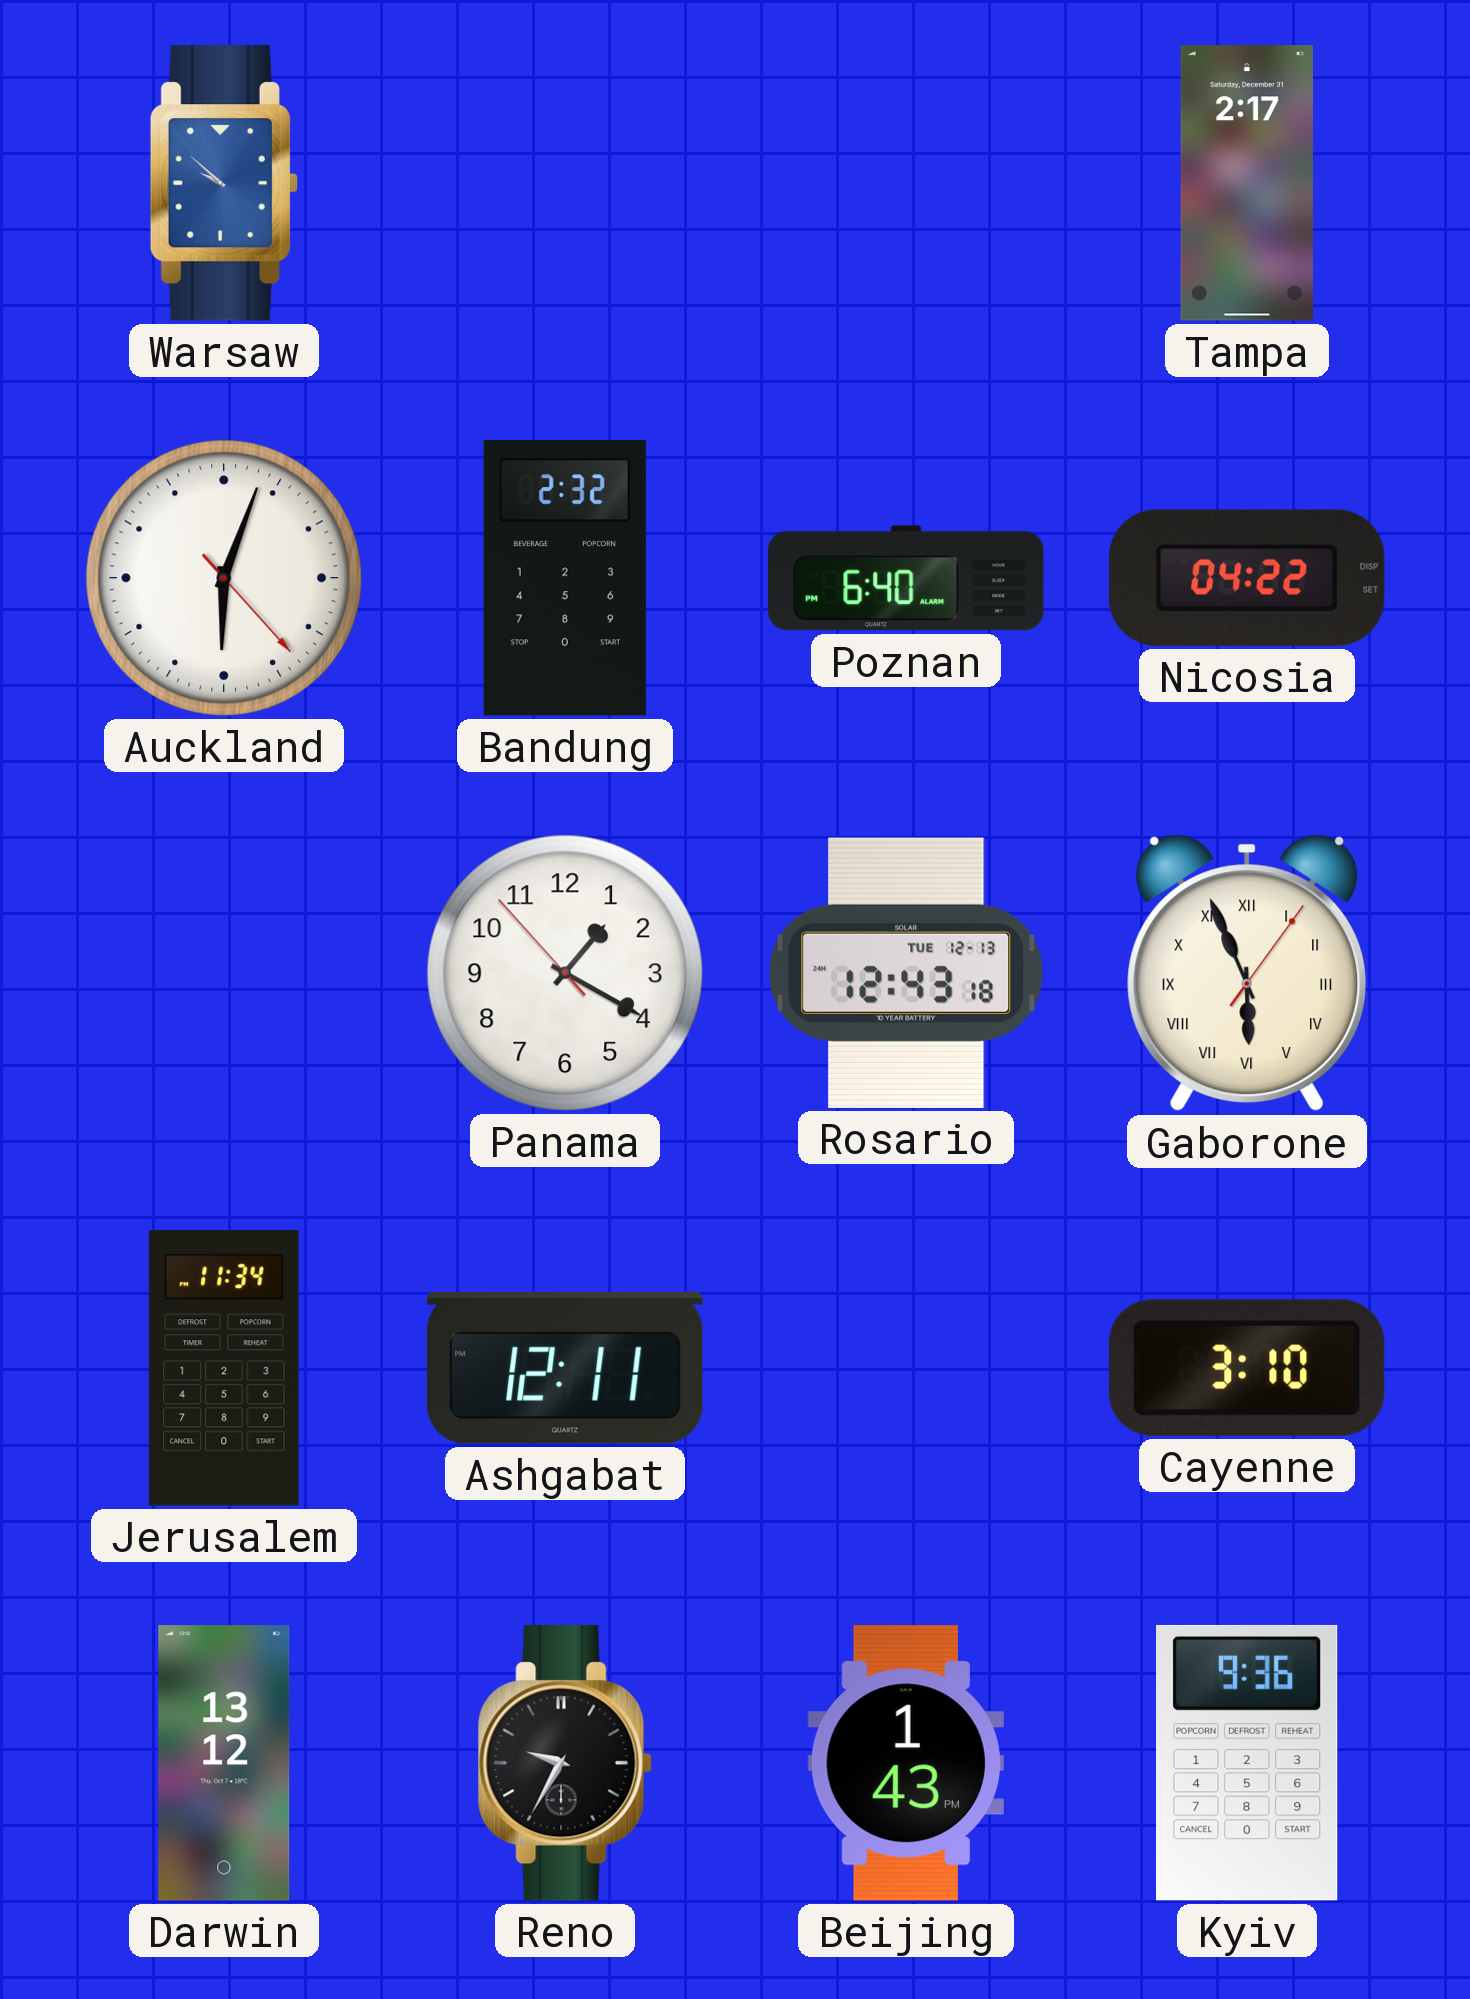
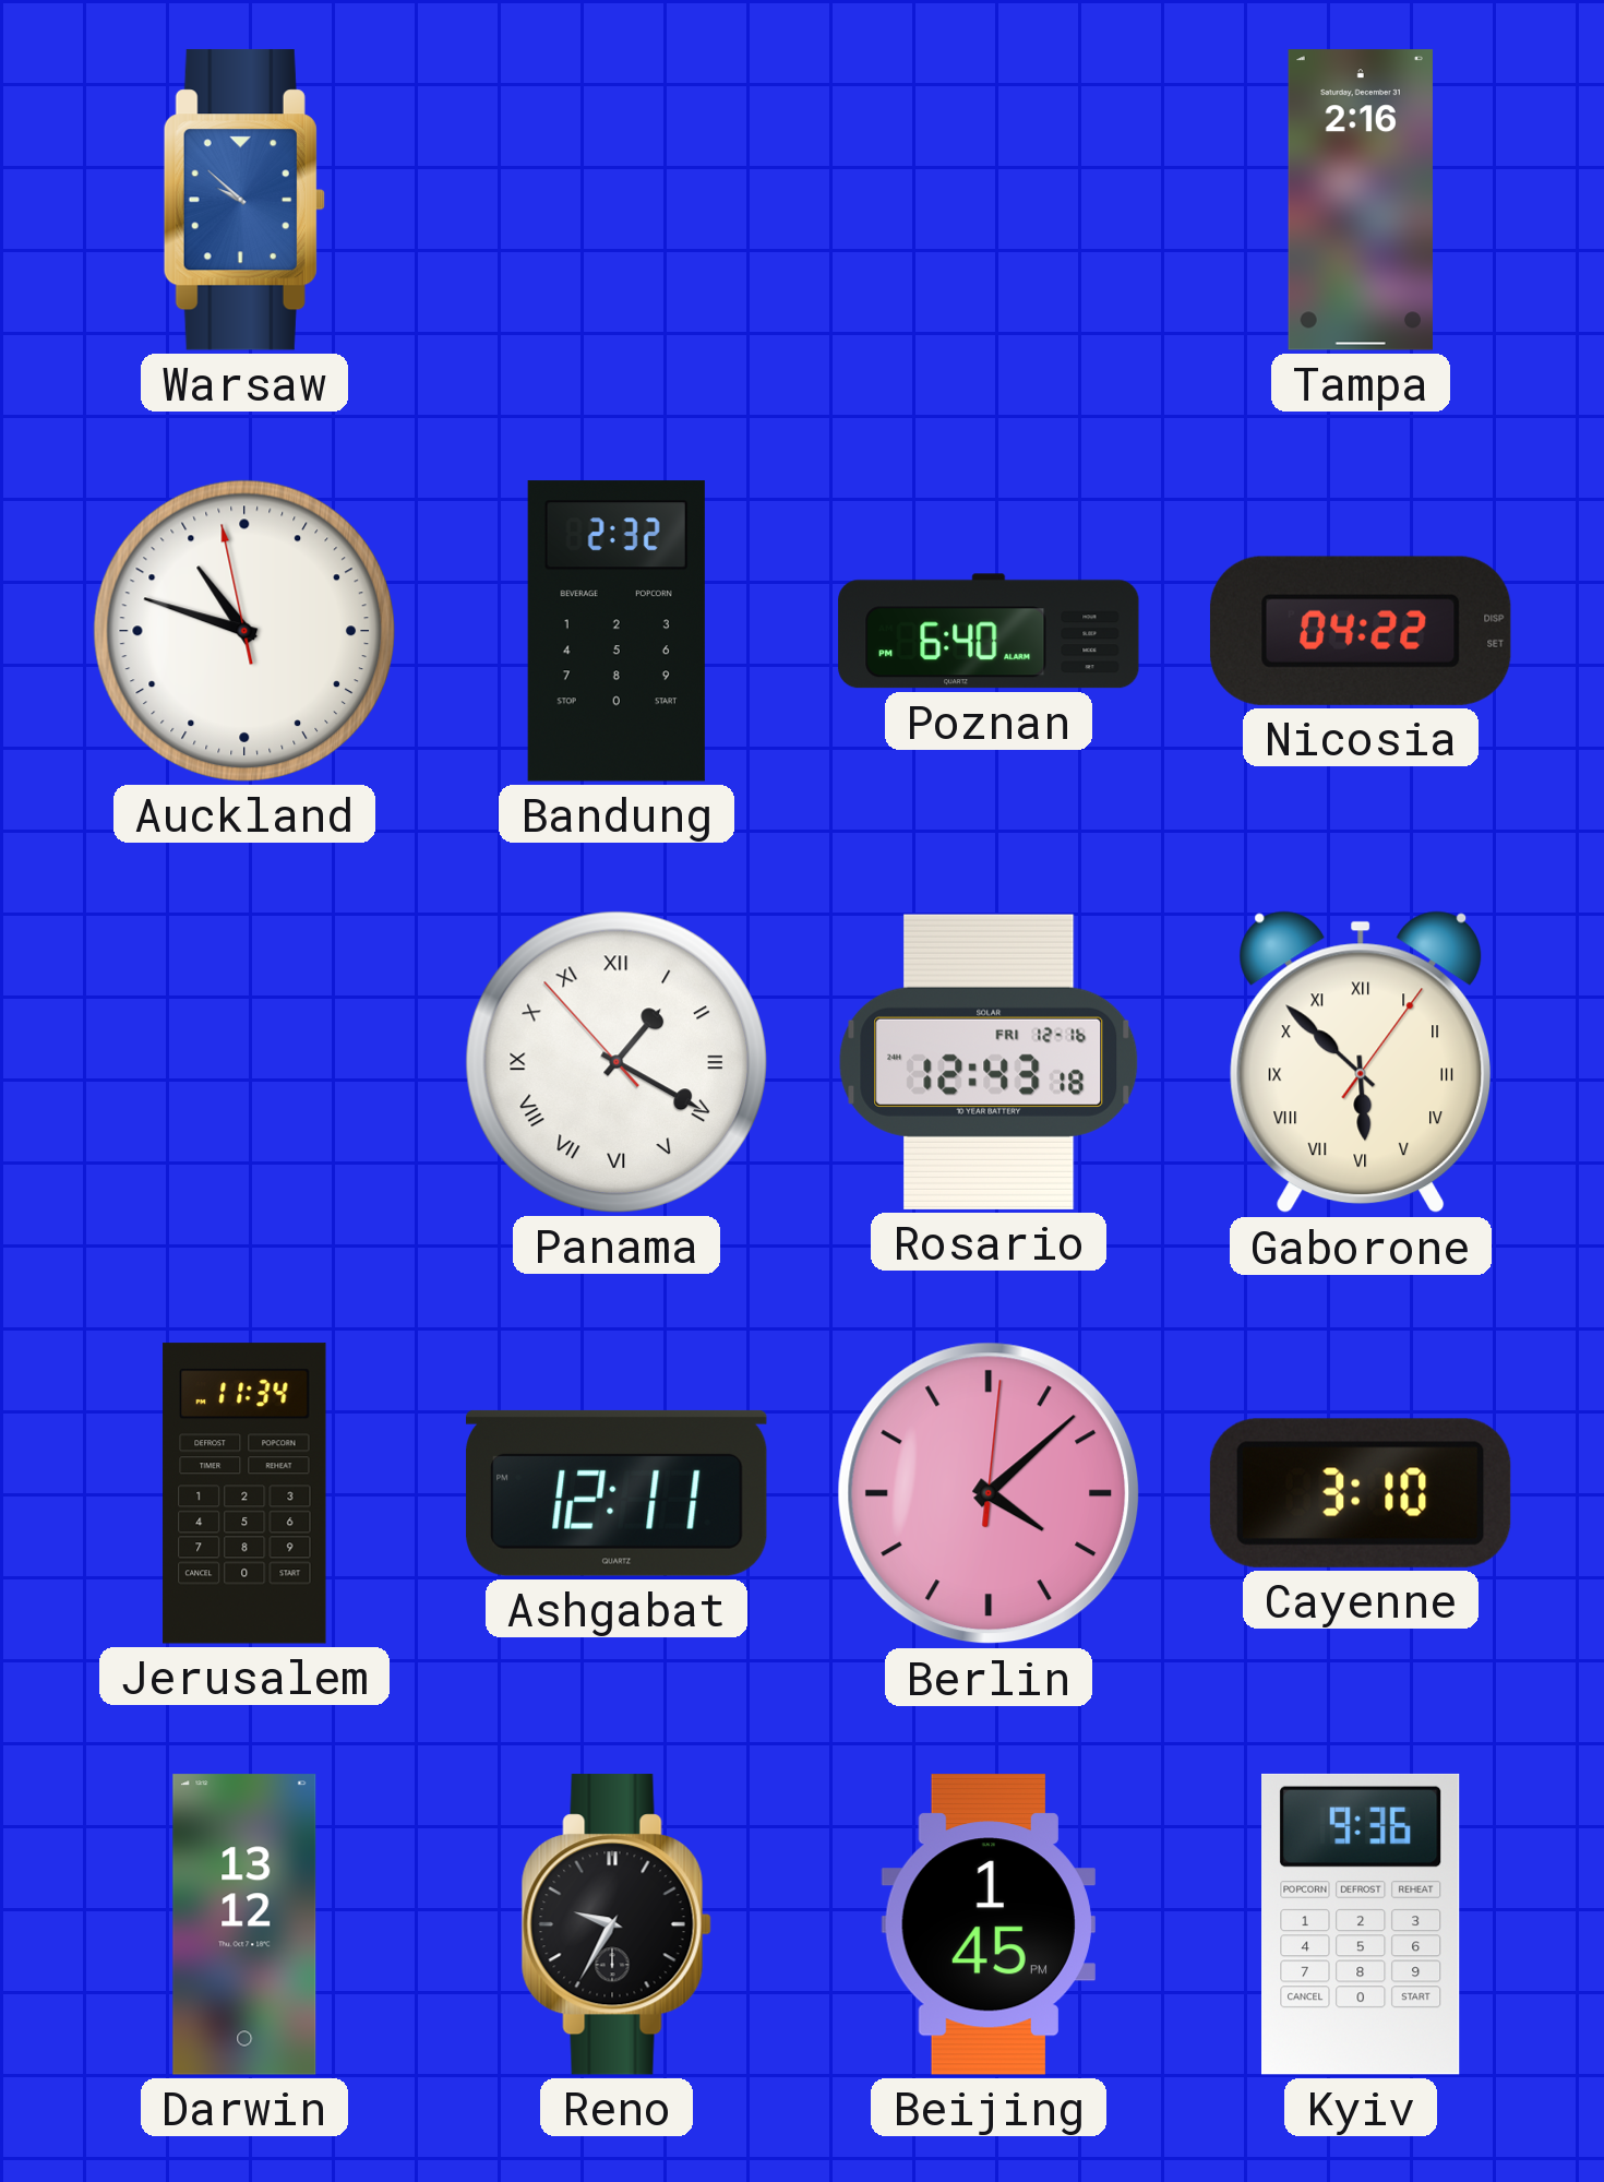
Tampa: 2:17 -> 2:16
Auckland: 6:03 -> 10:47
Panama numerals: Arabic -> Roman
Rosario date: TUE 12-13 -> FRI 12-16
Gaborone: 5:56 -> 5:52
Berlin: none -> 4:08
Beijing: 1:43 -> 1:45
